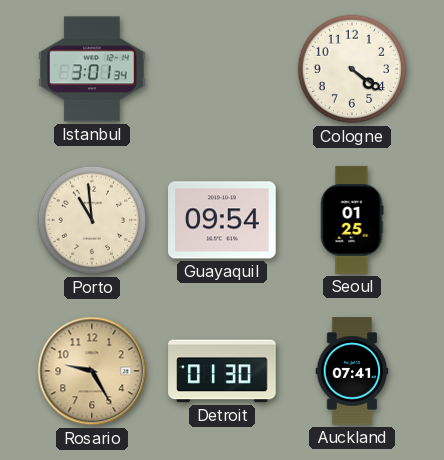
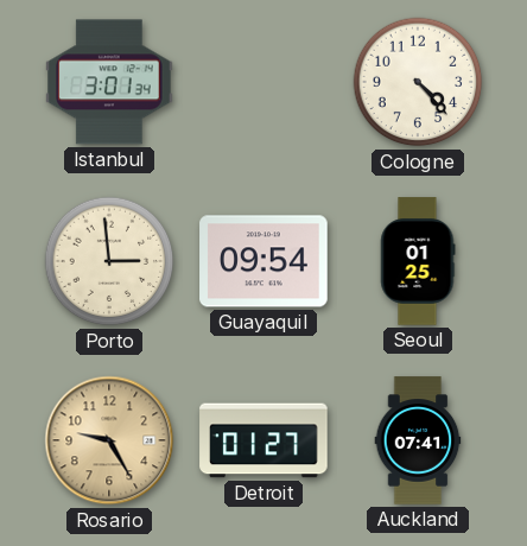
Cologne: 4:21 -> 4:23
Porto: 10:59 -> 2:59
Detroit: 01:30 -> 01:27
